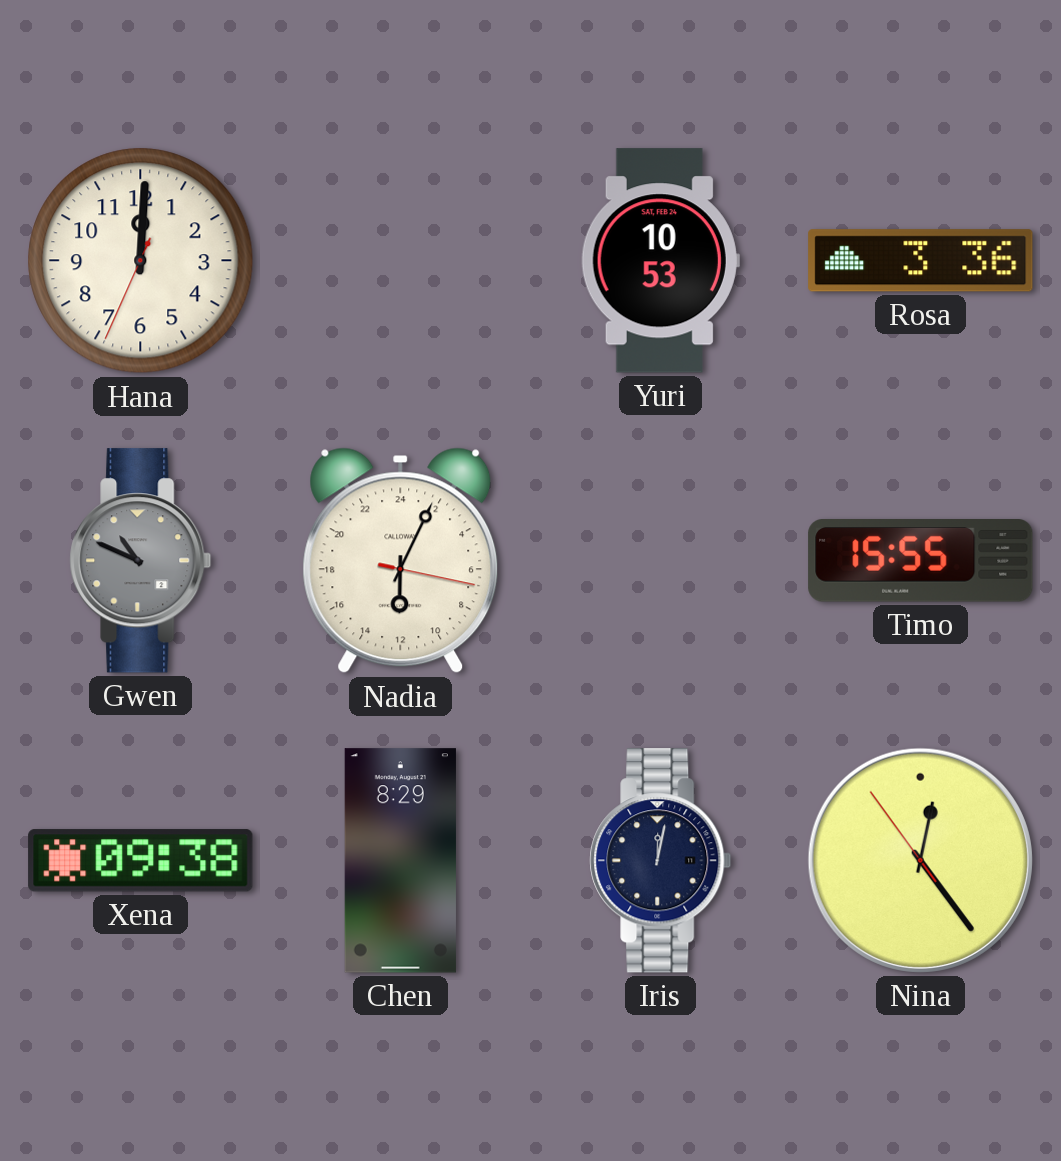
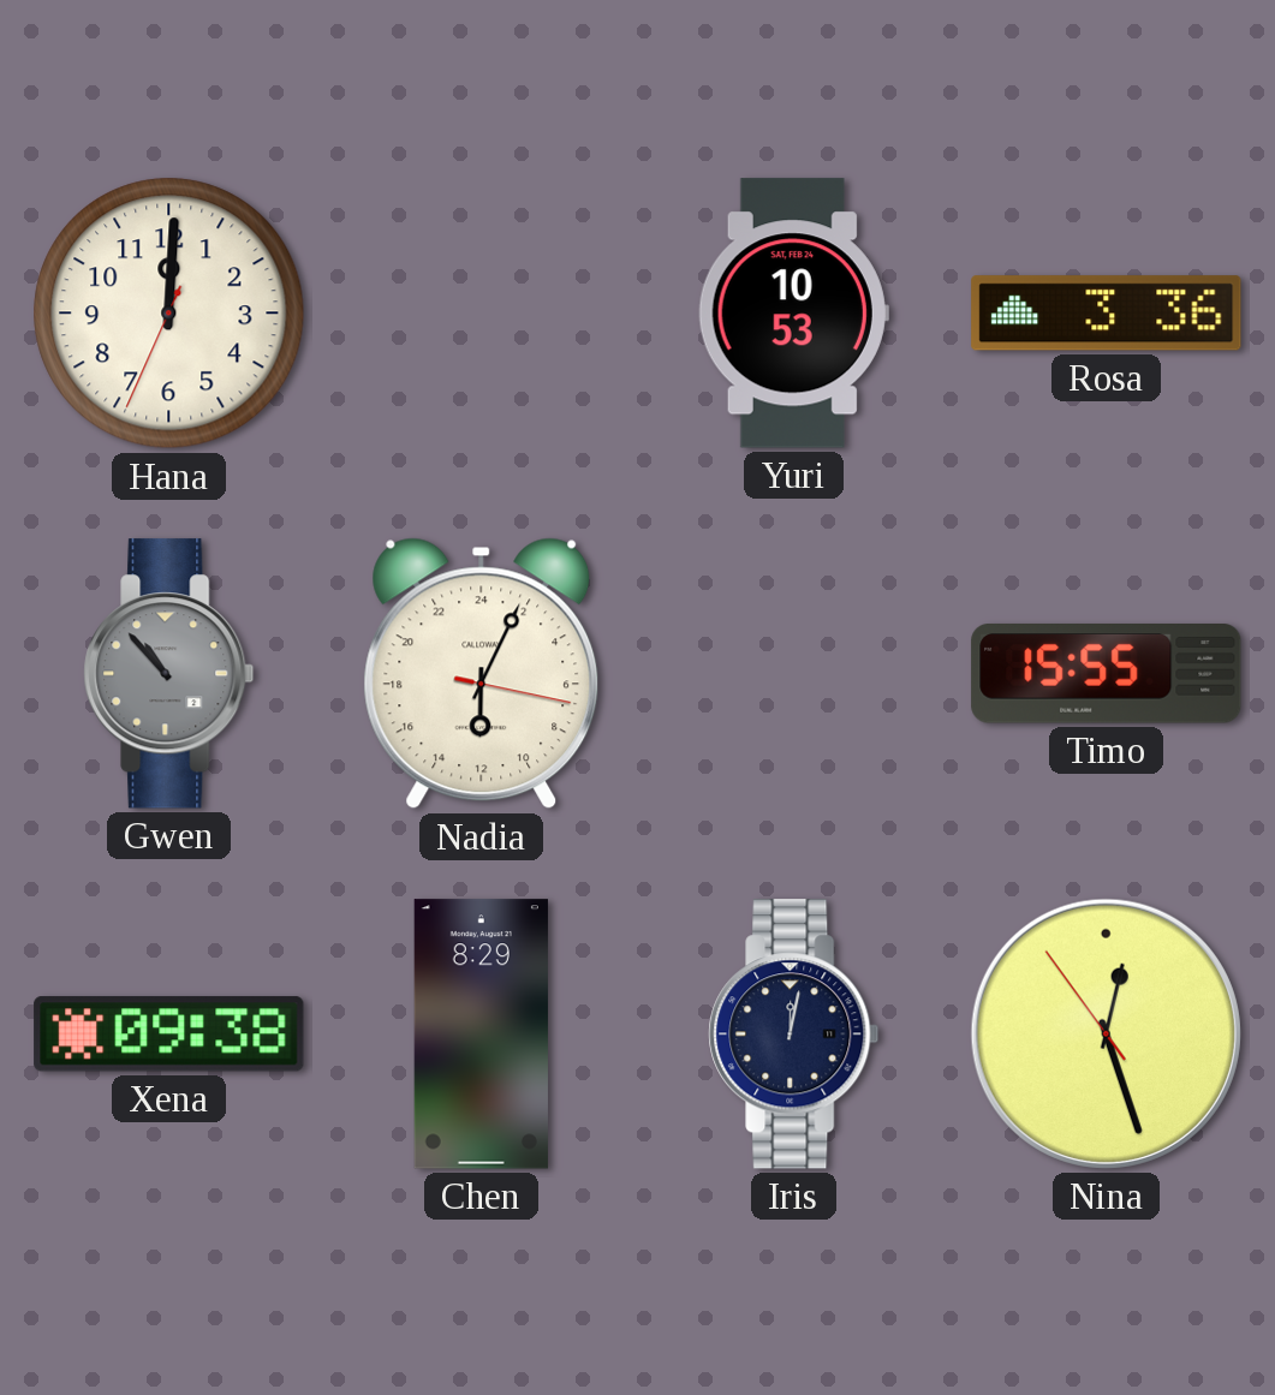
Gwen: 10:49 -> 10:53
Nina: 12:23 -> 12:26
